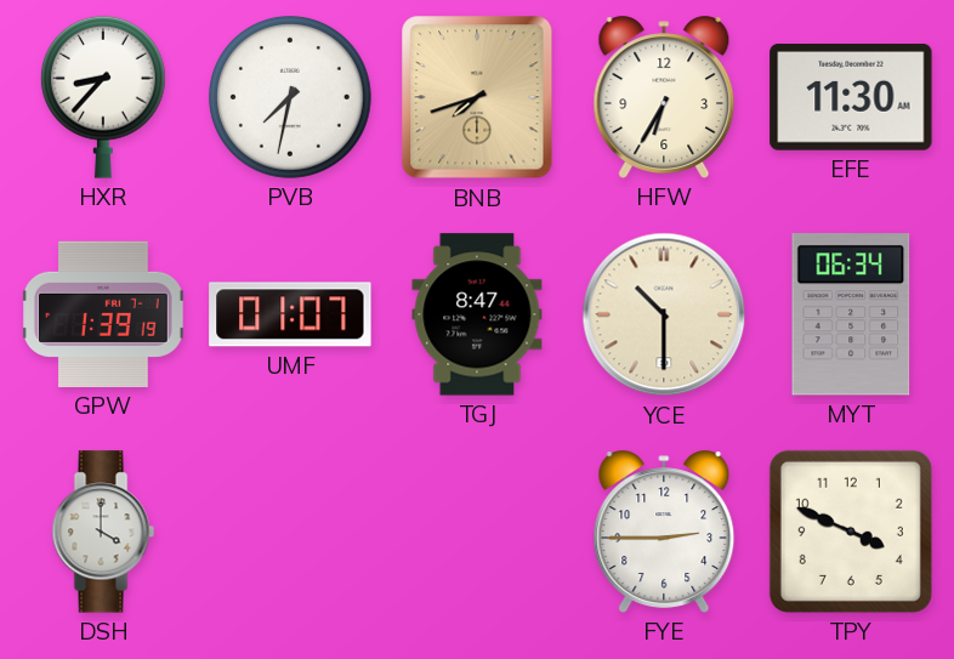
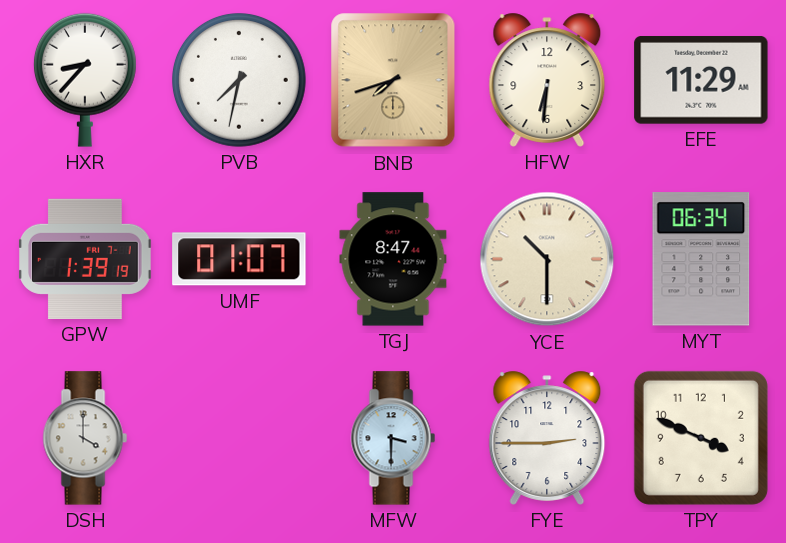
HFW: 6:35 -> 6:31
EFE: 11:30 -> 11:29
MFW: none -> 3:30
